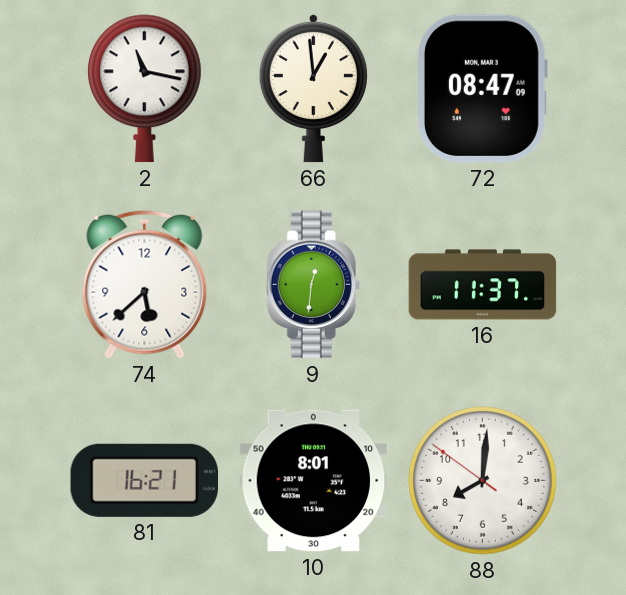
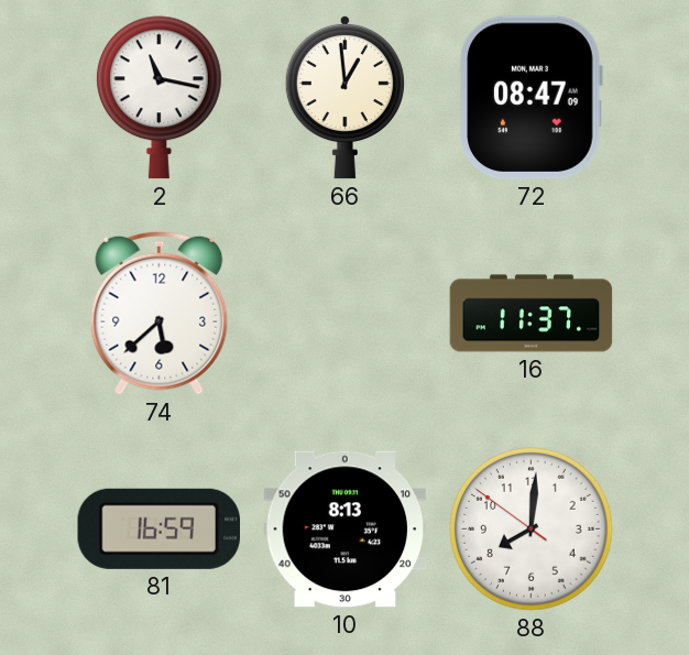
9: 12:31 -> none
81: 16:21 -> 16:59
10: 8:01 -> 8:13
